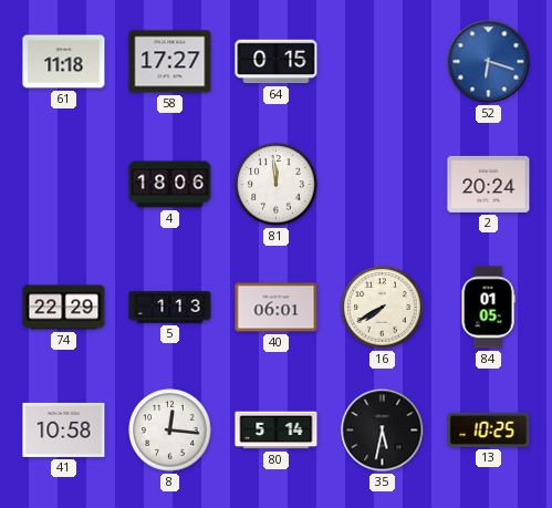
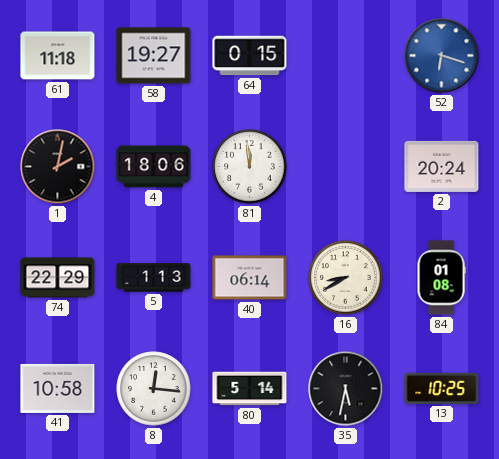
58: 17:27 -> 19:27
1: none -> 2:02
40: 06:01 -> 06:14
16: 7:40 -> 8:40
84: 01:05 -> 01:08
